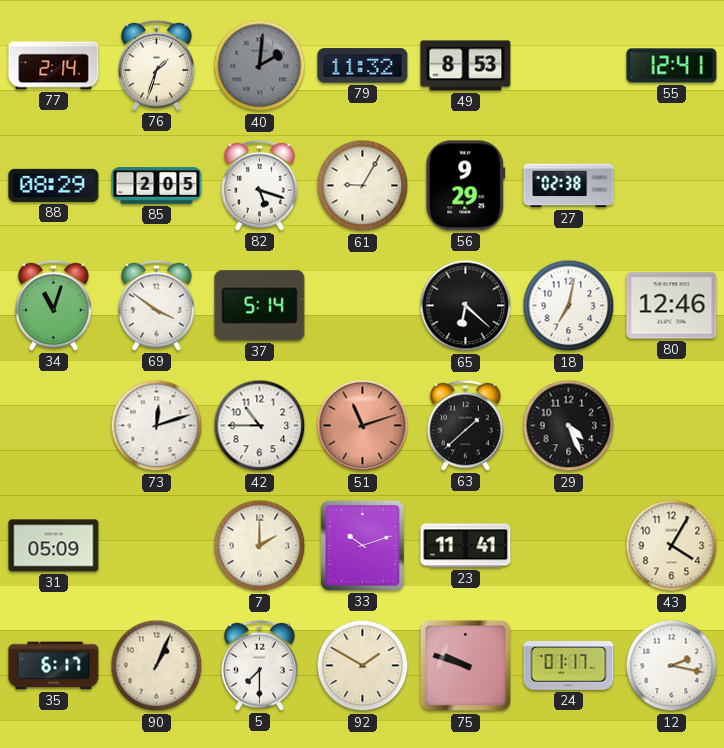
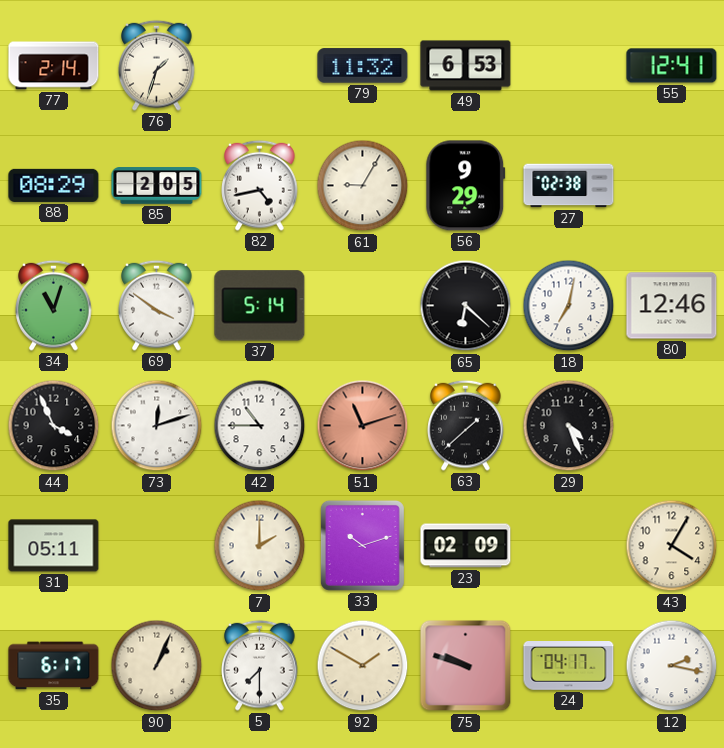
40: 2:01 -> none
49: 8:53 -> 6:53
82: 5:18 -> 4:43
44: none -> 3:56
31: 05:09 -> 05:11
23: 11:41 -> 02:09
24: 01:17 -> 04:17
